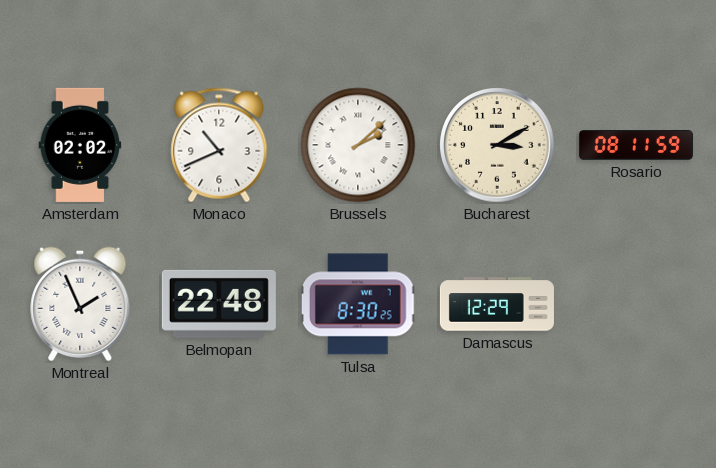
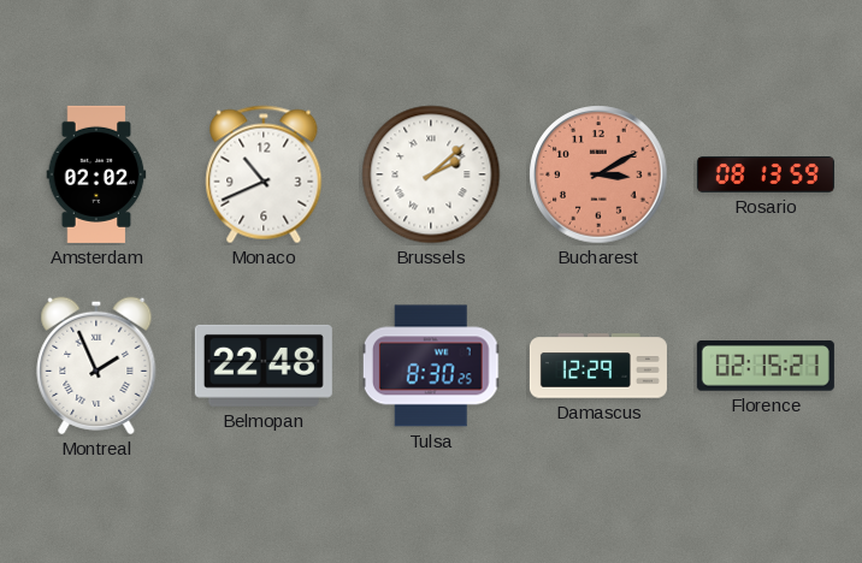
Bucharest dial: cream -> salmon
Rosario: 08:11 -> 08:13
Florence: none -> 02:15
